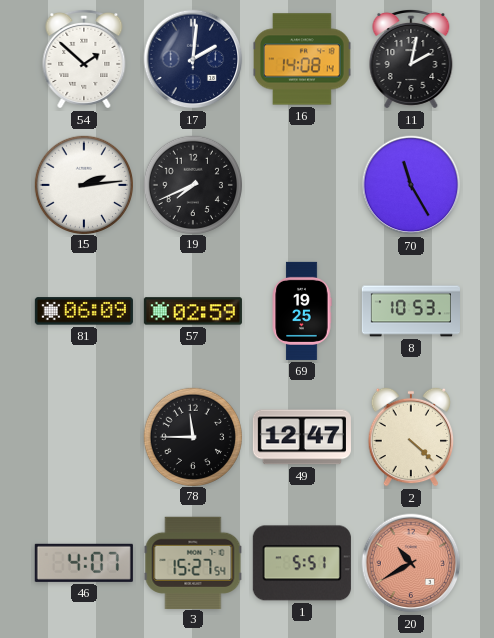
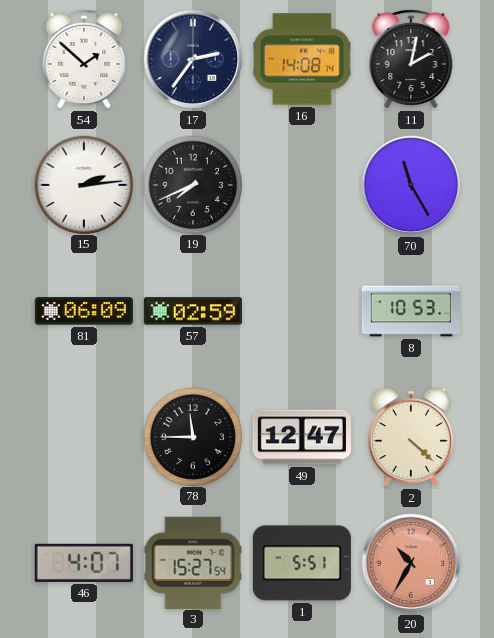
17: 2:01 -> 2:36
69: 19:25 -> none
20: 10:40 -> 10:35
